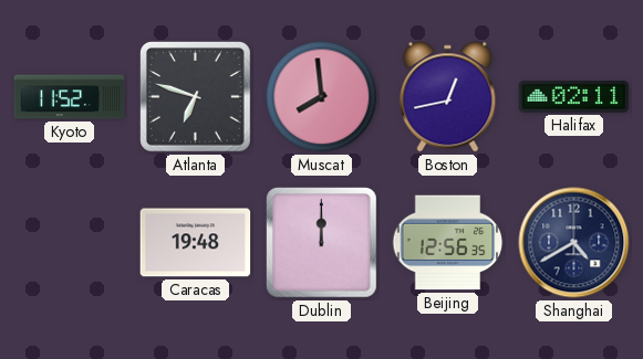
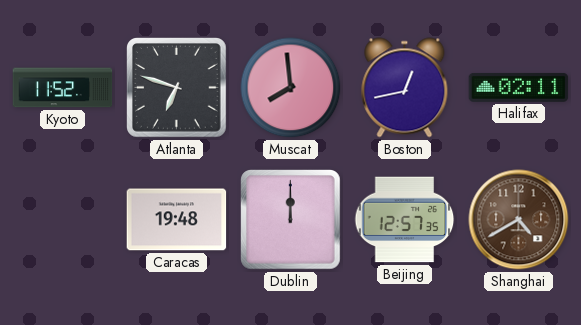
Beijing: 12:56 -> 12:57
Shanghai dial: navy -> brown
